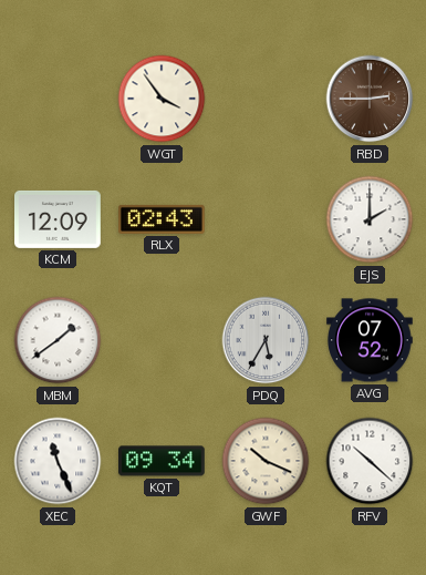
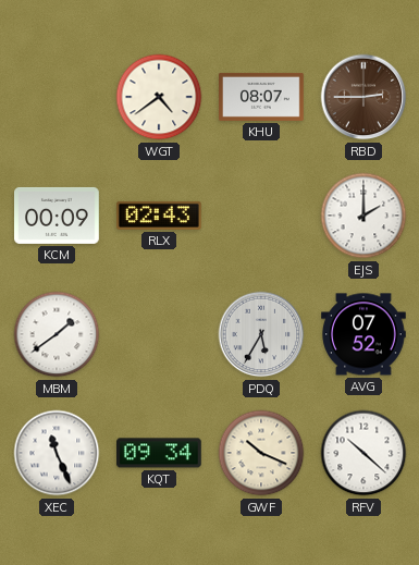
WGT: 3:54 -> 4:39
KHU: none -> 08:07
KCM: 12:09 -> 00:09
